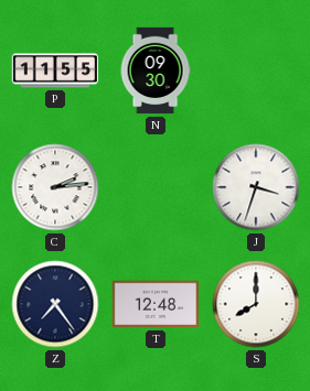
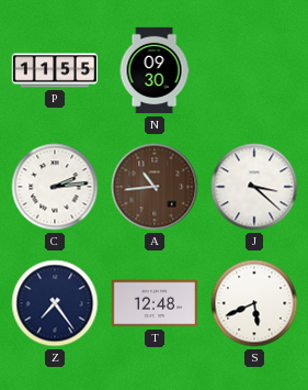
A: none -> 10:44
J: 3:33 -> 3:22
S: 8:00 -> 5:41
